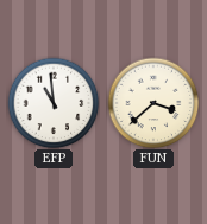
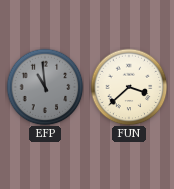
EFP dial: white -> grey
